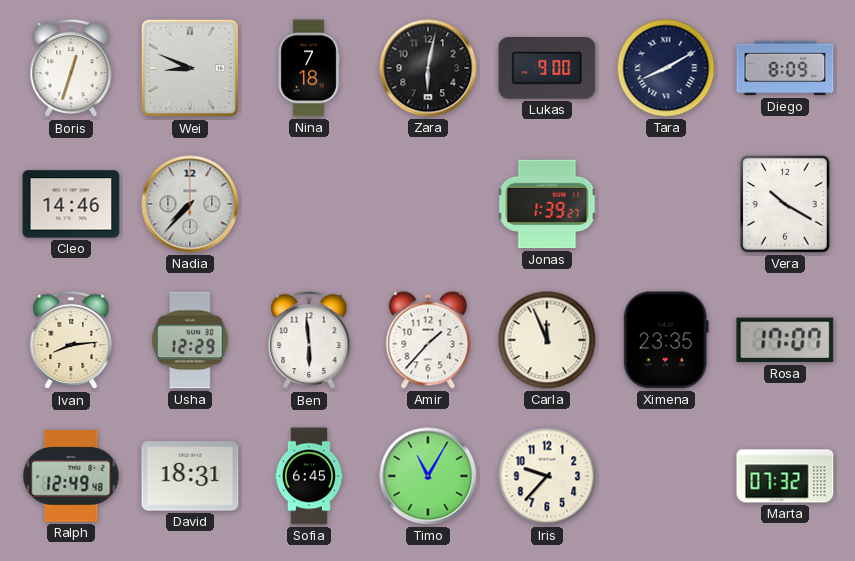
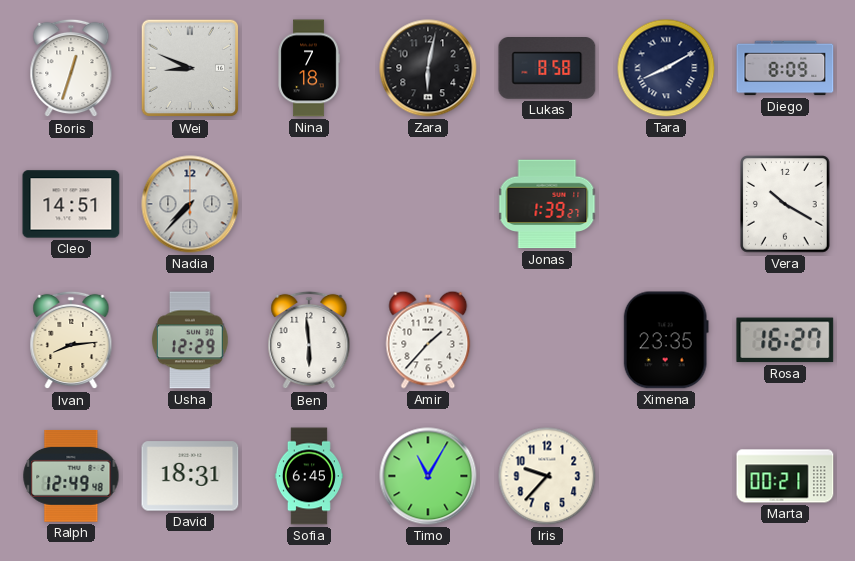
Lukas: 9:00 -> 8:58
Cleo: 14:46 -> 14:51
Carla: 11:56 -> none
Rosa: 17:07 -> 16:27
Marta: 07:32 -> 00:21
